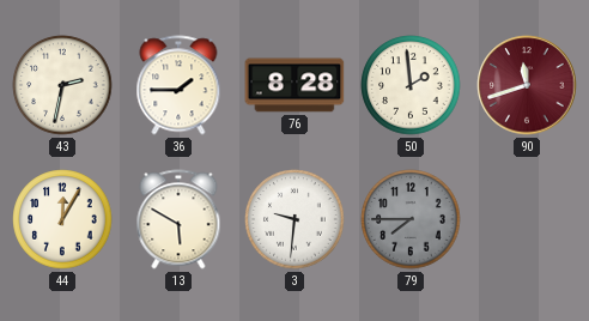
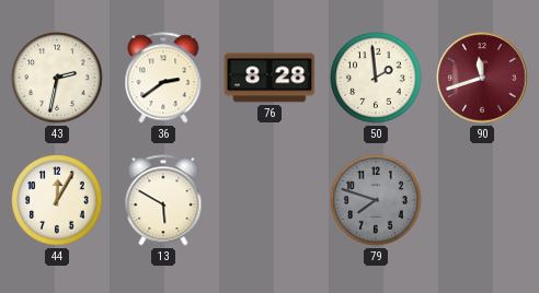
36: 1:45 -> 2:39
3: 9:31 -> none
79: 7:45 -> 7:48
